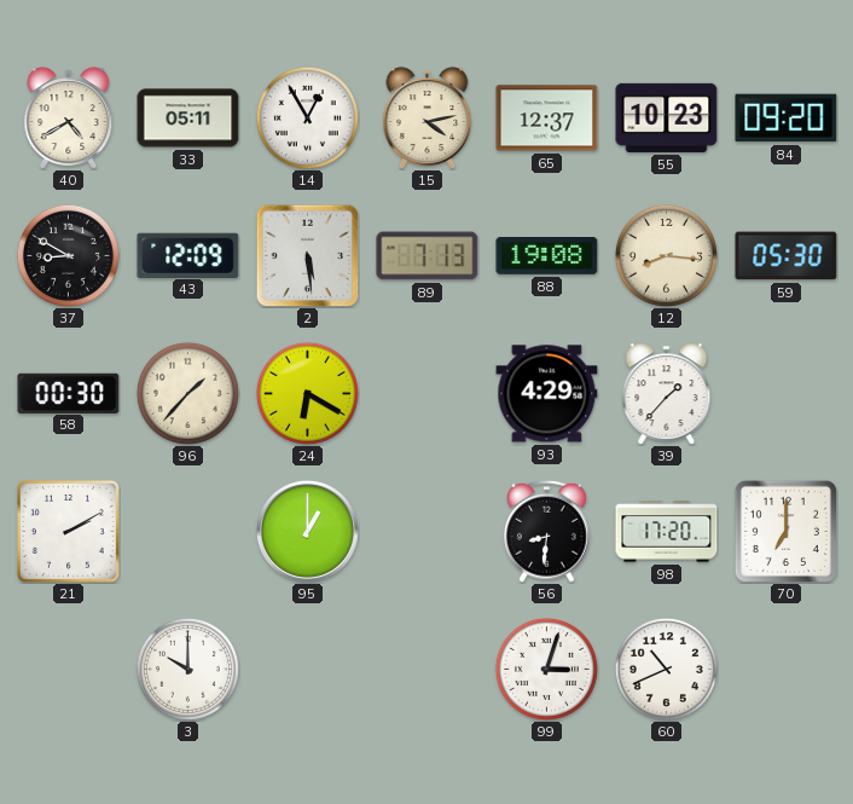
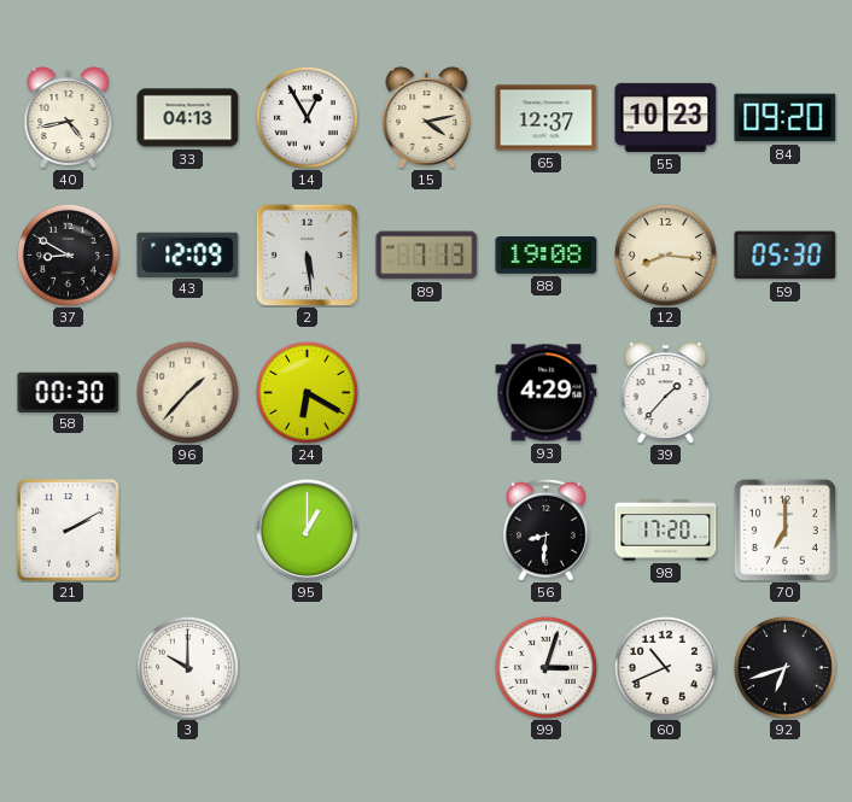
40: 4:40 -> 4:43
33: 05:11 -> 04:13
92: none -> 6:42
